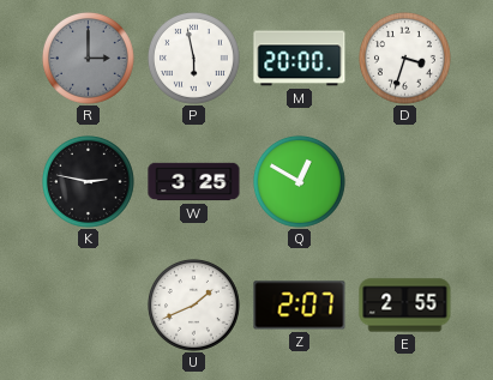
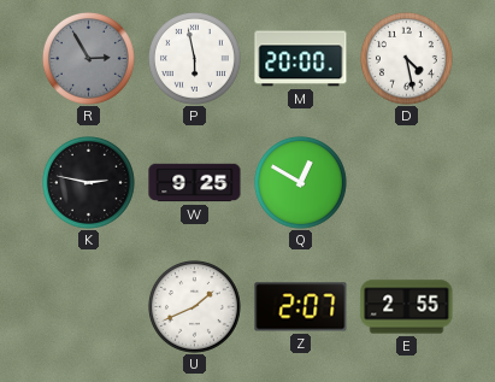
R: 3:00 -> 2:55
D: 3:33 -> 4:28
W: 3:25 -> 9:25
